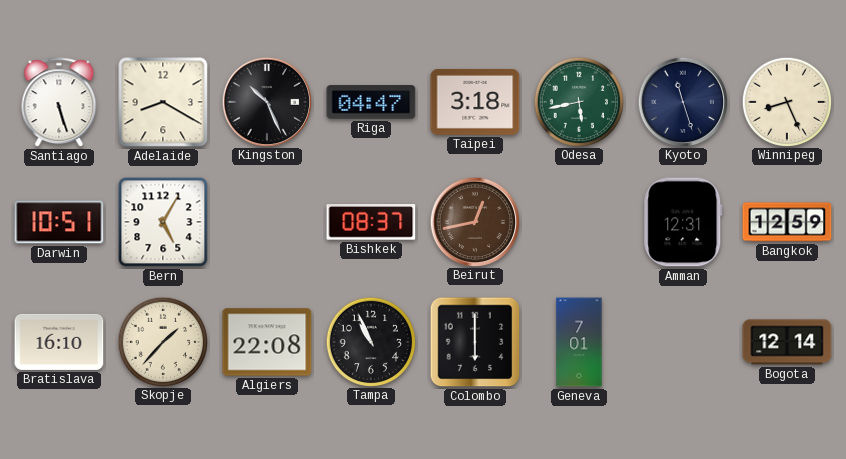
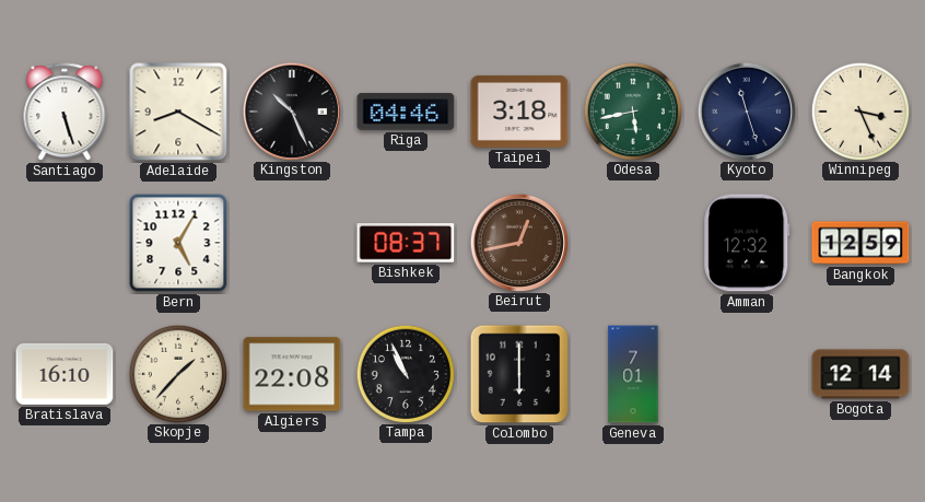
Riga: 04:47 -> 04:46
Winnipeg: 8:26 -> 3:26
Darwin: 10:51 -> none
Amman: 12:31 -> 12:32
